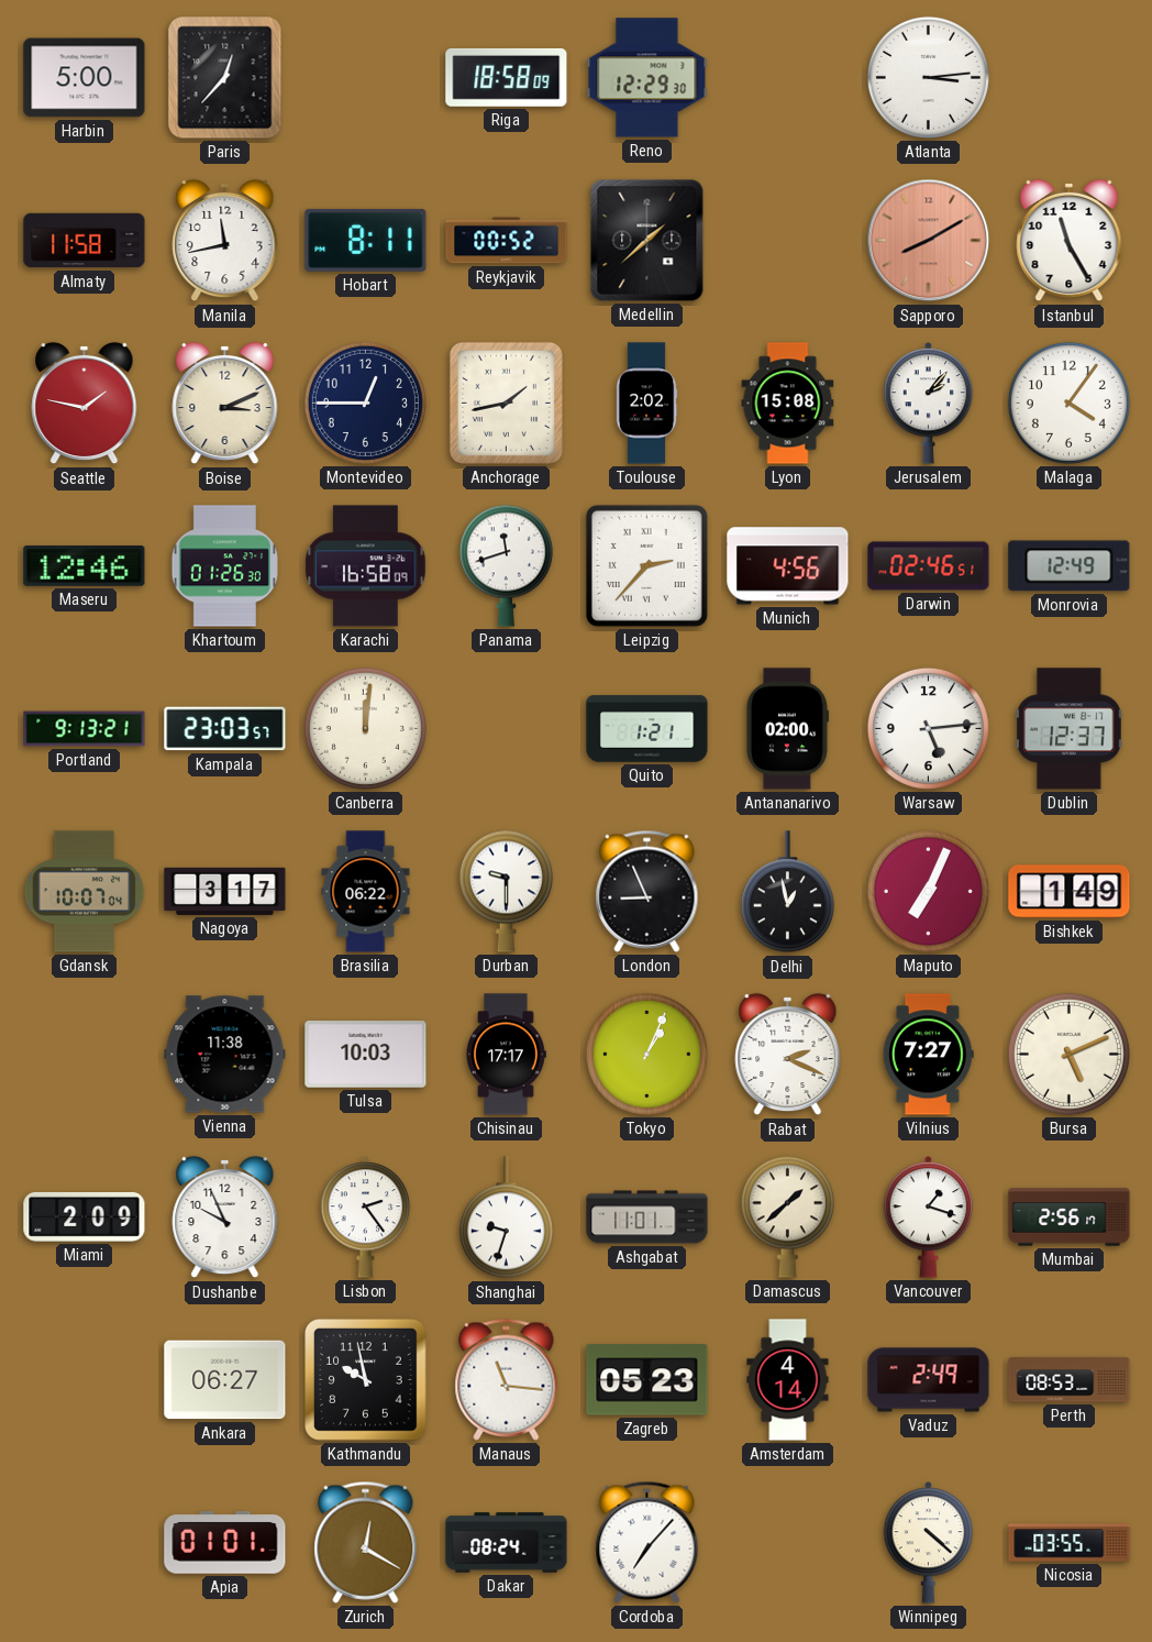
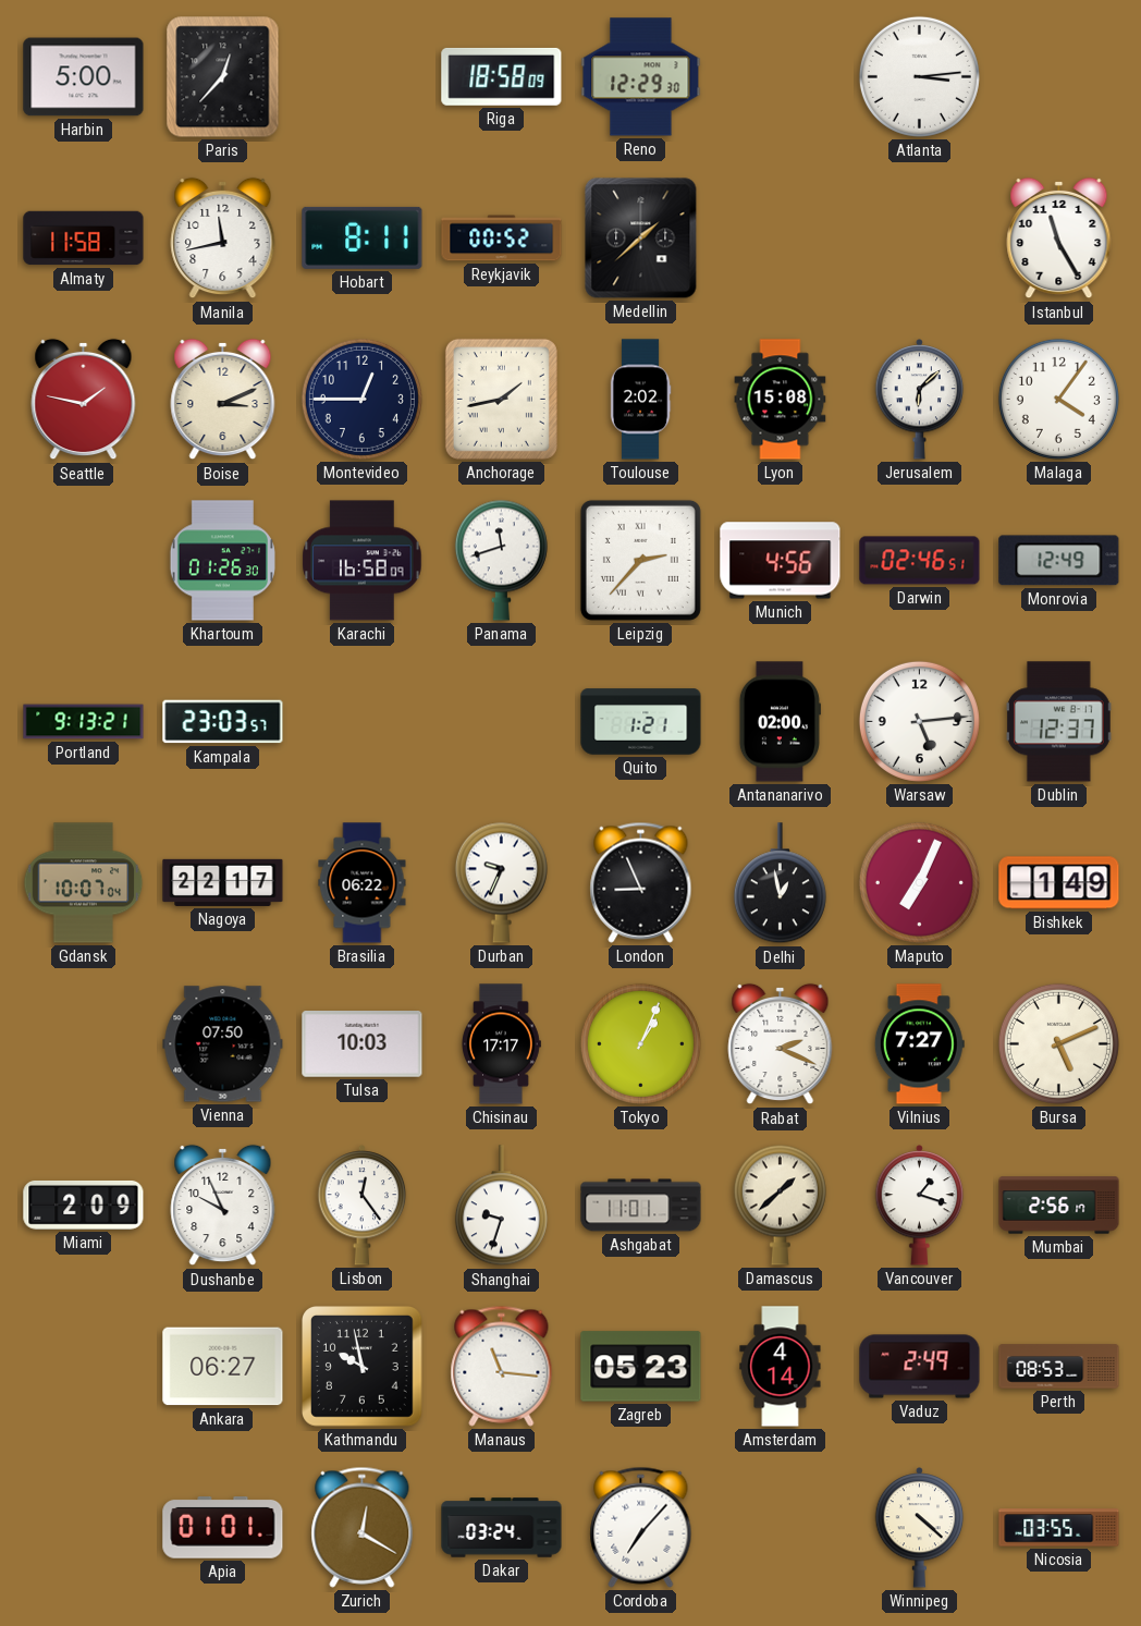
Sapporo: 8:10 -> none
Jerusalem: 2:07 -> 6:08
Maseru: 12:46 -> none
Canberra: 12:01 -> none
Nagoya: 3:17 -> 22:17
Durban: 9:30 -> 9:34
Vienna: 11:38 -> 07:50
Lisbon: 2:24 -> 12:24
Dakar: 08:24 -> 03:24
